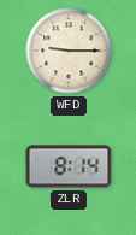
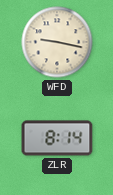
WFD: 9:15 -> 9:17
